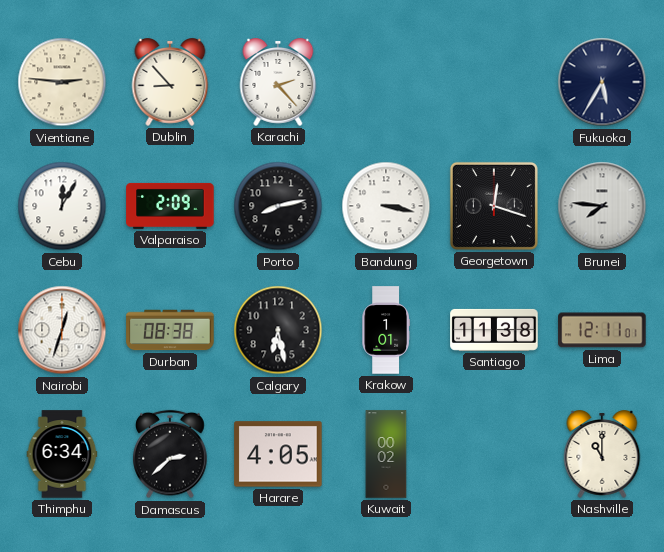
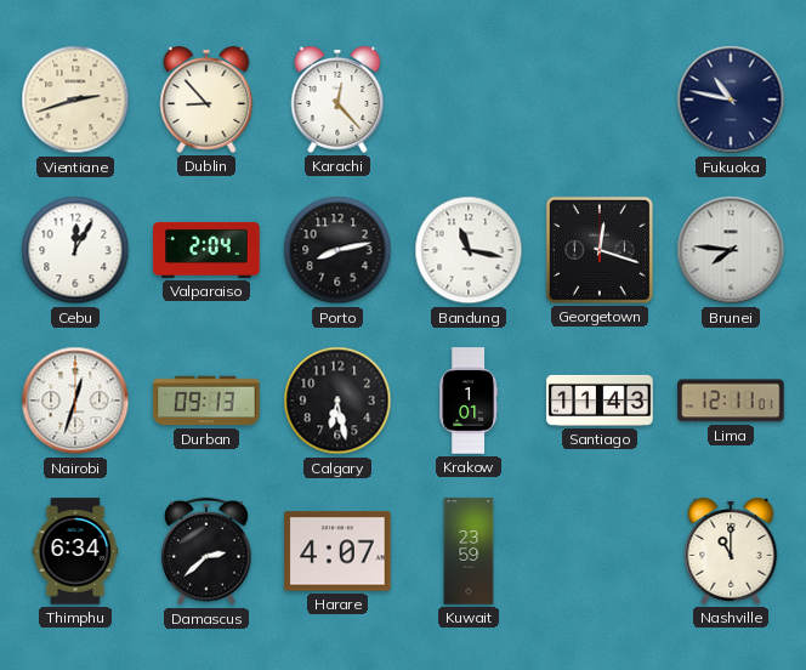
Vientiane: 2:46 -> 2:42
Karachi: 2:23 -> 12:23
Fukuoka: 5:35 -> 10:47
Valparaiso: 2:09 -> 2:04
Bandung: 3:17 -> 11:17
Durban: 08:38 -> 09:13
Santiago: 11:38 -> 11:43
Harare: 4:05 -> 4:07
Kuwait: 00:02 -> 23:59
